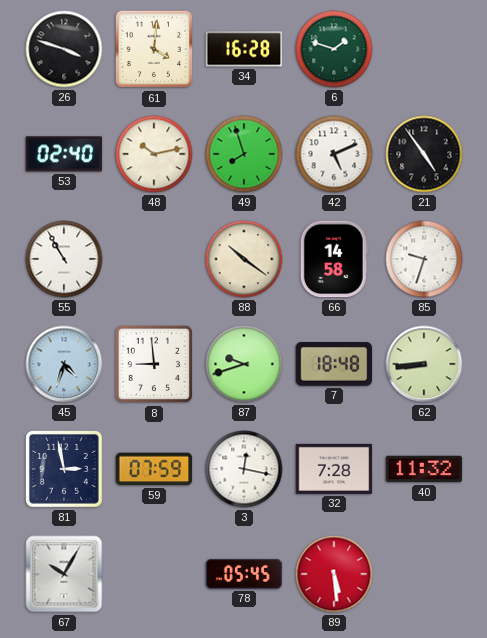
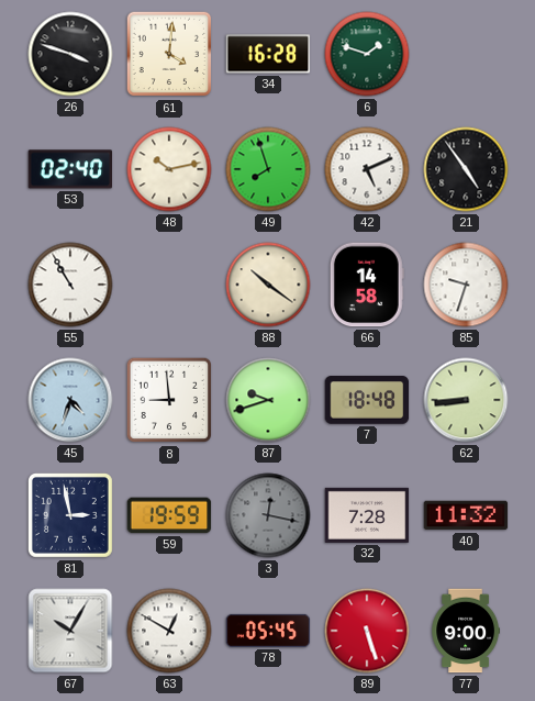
59: 07:59 -> 19:59
3 dial: white -> grey
63: none -> 12:50
89: 5:29 -> 5:27
77: none -> 9:00
